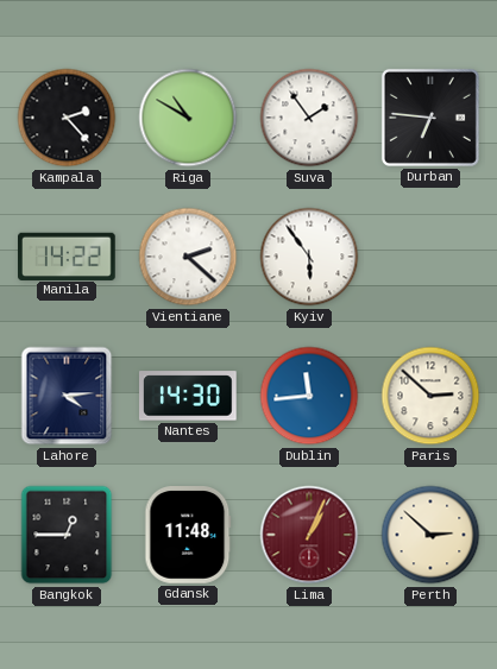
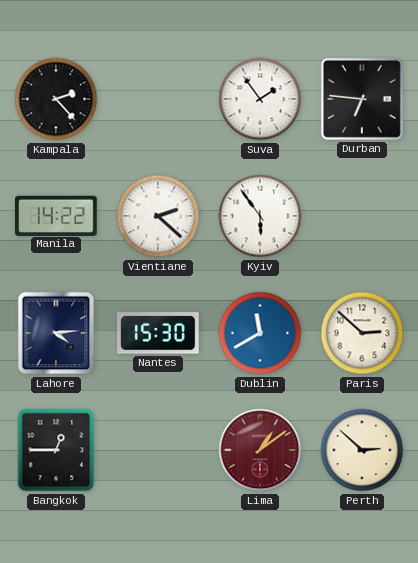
Riga: 10:50 -> none
Nantes: 14:30 -> 15:30
Dublin: 11:44 -> 11:40
Gdansk: 11:48 -> none
Lima: 1:04 -> 1:09
